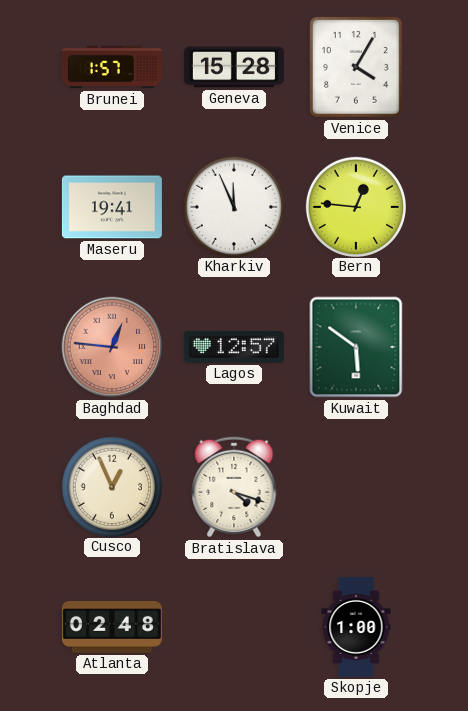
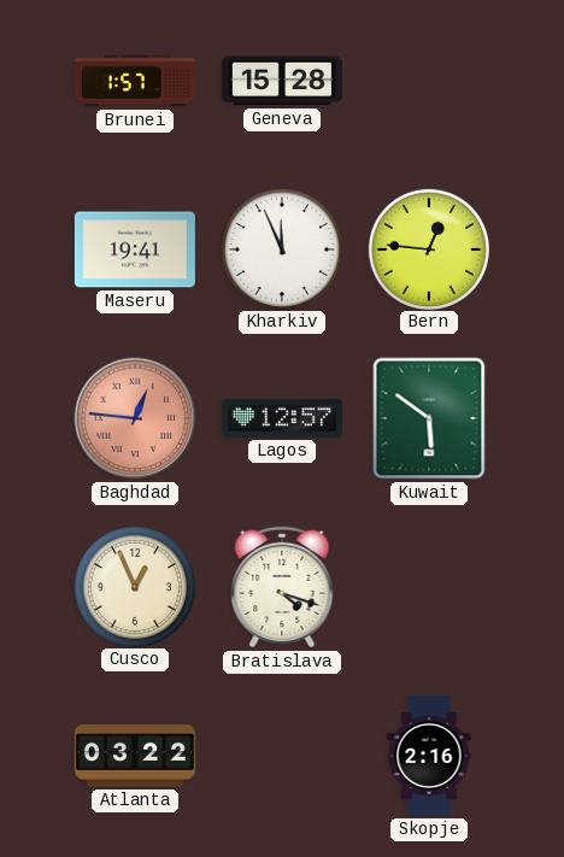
Venice: 4:05 -> none
Atlanta: 02:48 -> 03:22
Skopje: 1:00 -> 2:16
